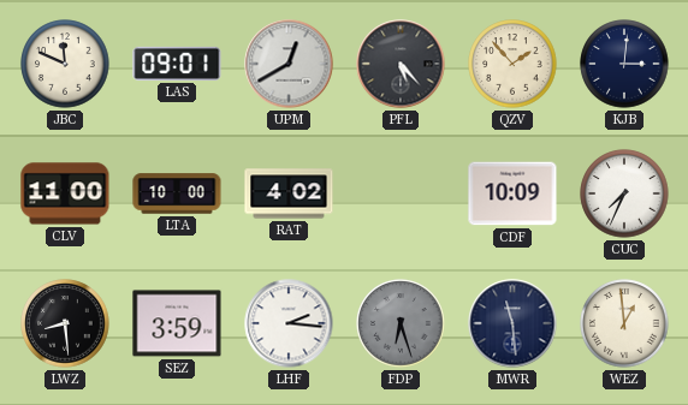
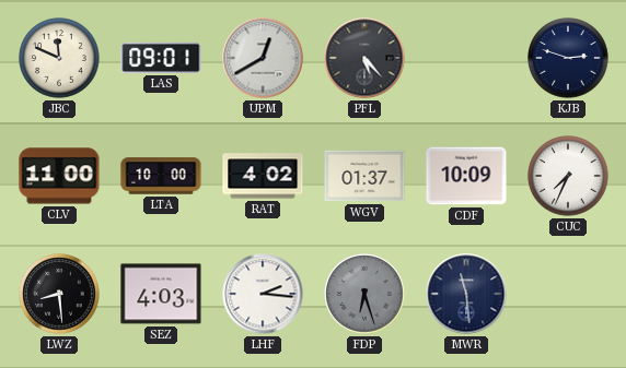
QZV: 1:53 -> none
KJB: 3:01 -> 2:48
WGV: none -> 01:37
SEZ: 3:59 -> 4:03
WEZ: 12:59 -> none
